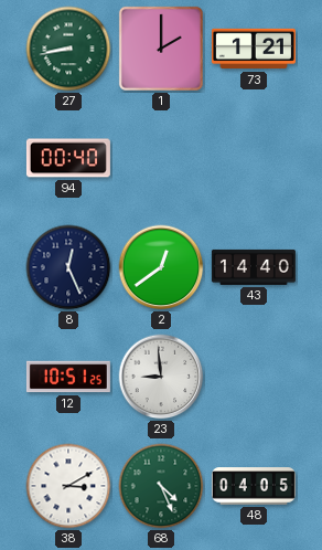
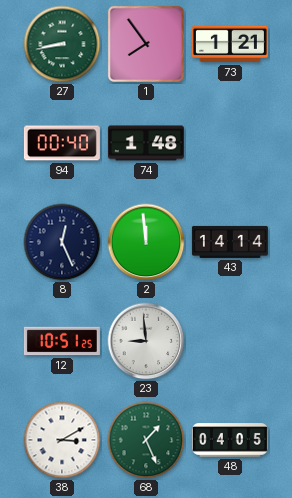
1: 2:00 -> 7:54
74: none -> 1:48
2: 12:39 -> 11:59
43: 14:40 -> 14:14
68: 4:26 -> 1:26
